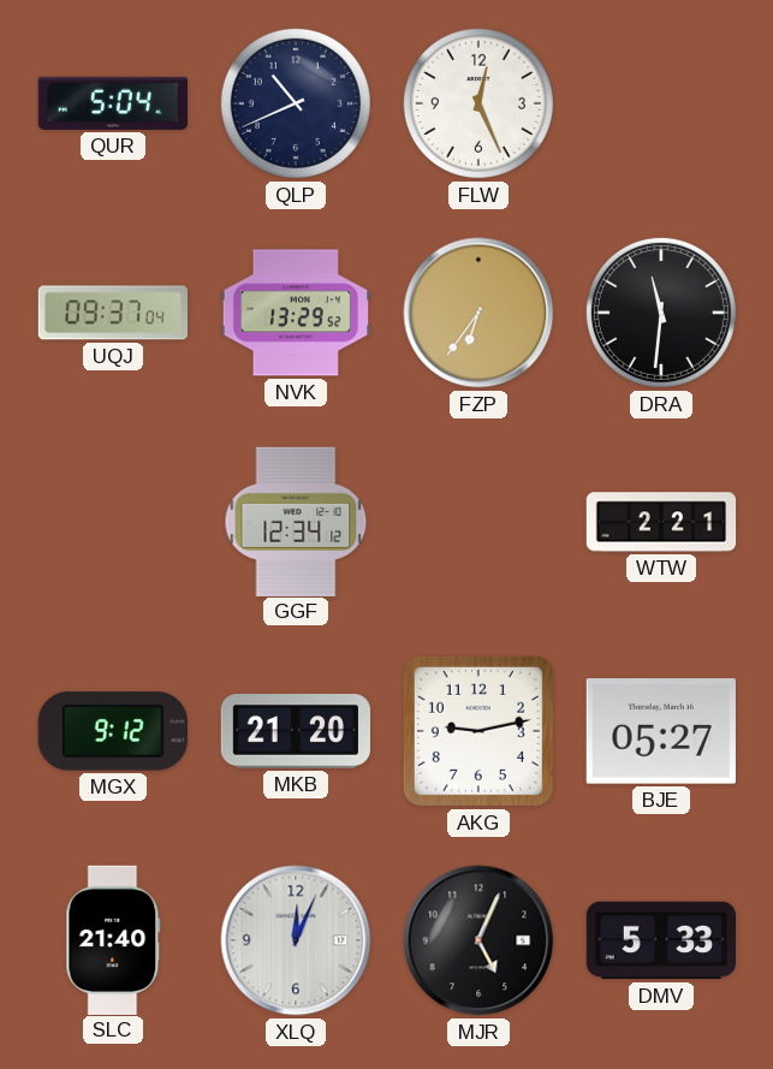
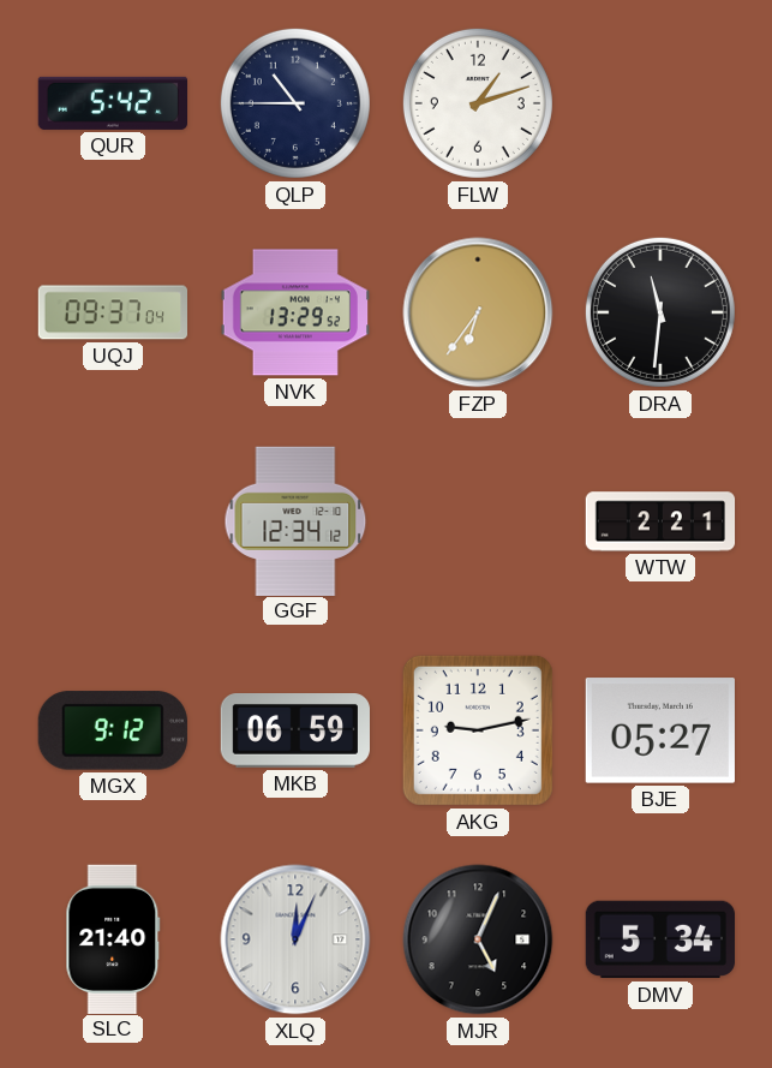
QUR: 5:04 -> 5:42
QLP: 10:41 -> 10:45
FLW: 12:26 -> 1:12
MKB: 21:20 -> 06:59
DMV: 5:33 -> 5:34
